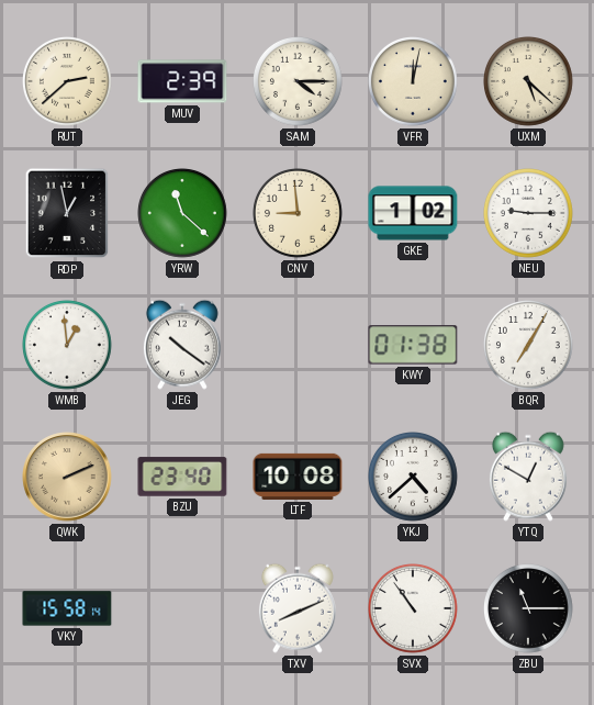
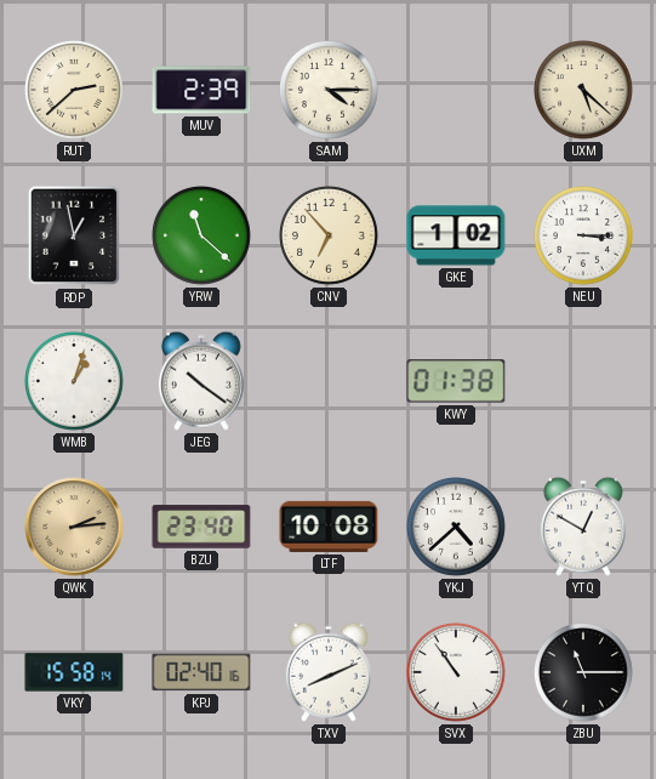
VFR: 12:02 -> none
CNV: 8:59 -> 6:53
NEU: 9:15 -> 3:15
WMB: 12:59 -> 1:03
BQR: 7:05 -> none
QWK: 2:11 -> 2:14
KPJ: none -> 02:40
